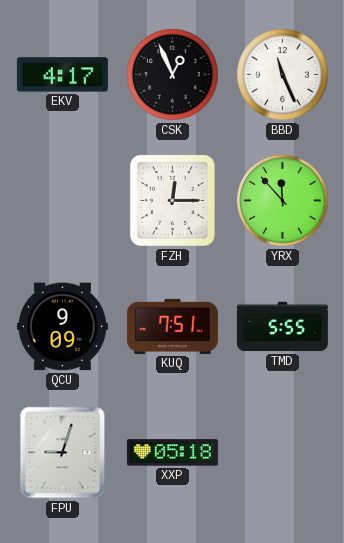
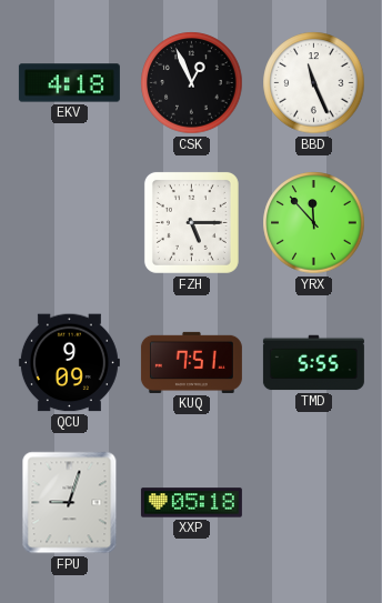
EKV: 4:17 -> 4:18
FZH: 12:15 -> 5:15
